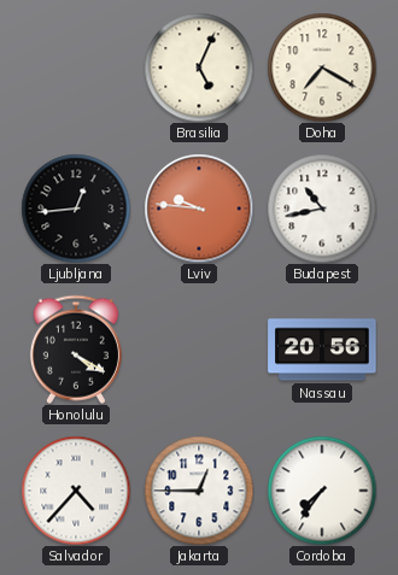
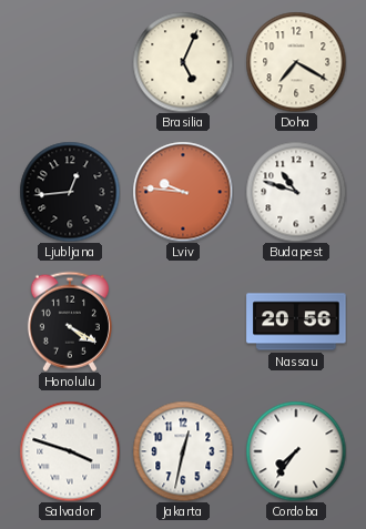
Budapest: 10:43 -> 10:48
Salvador: 4:37 -> 3:48
Jakarta: 12:45 -> 12:32
